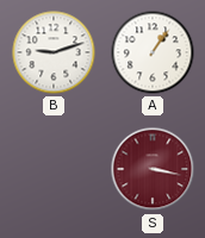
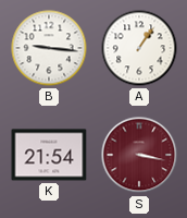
B: 9:12 -> 9:16
K: none -> 21:54
